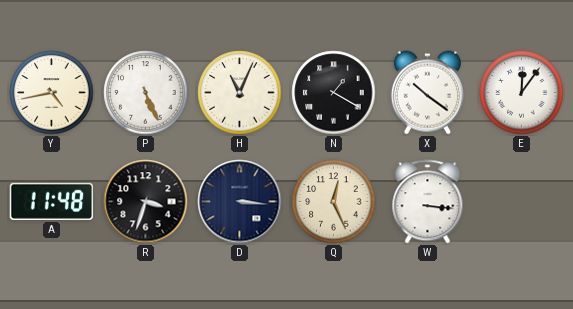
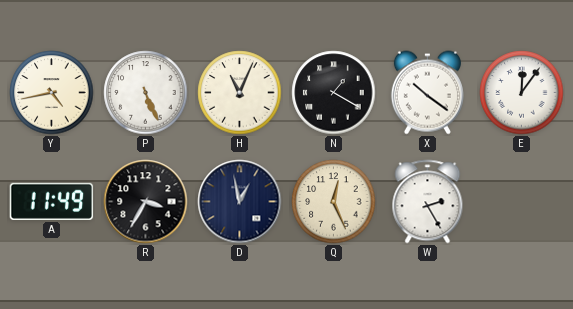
A: 11:48 -> 11:49
R: 3:33 -> 3:35
D: 3:16 -> 12:58
W: 3:16 -> 2:25
